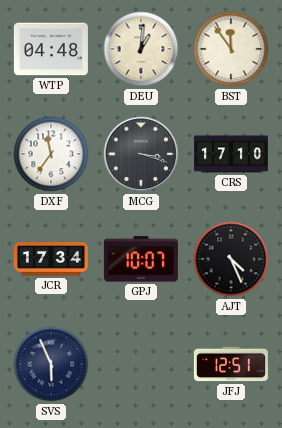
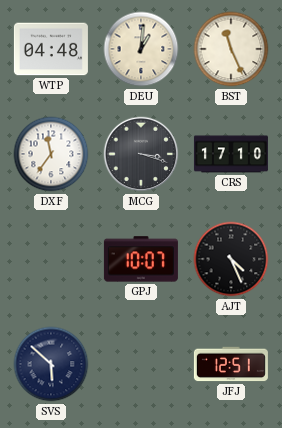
BST: 11:54 -> 11:26
JCR: 17:34 -> none
SVS: 5:56 -> 5:52
